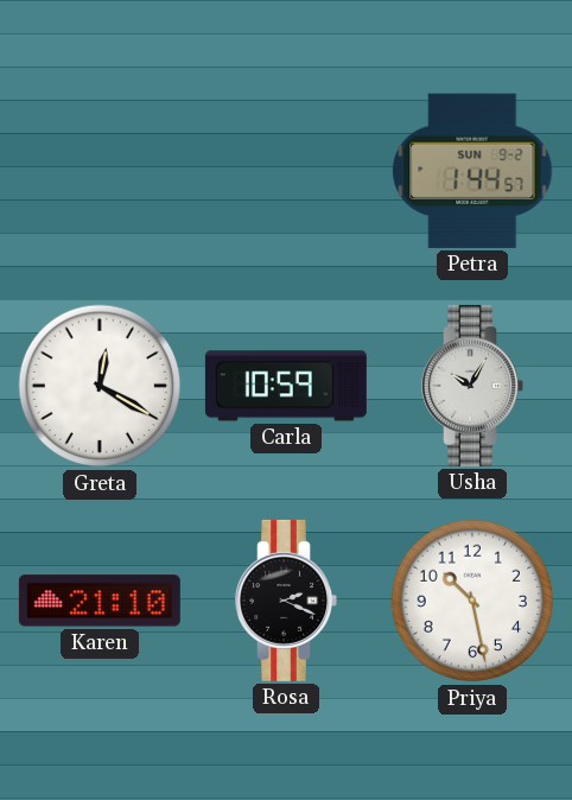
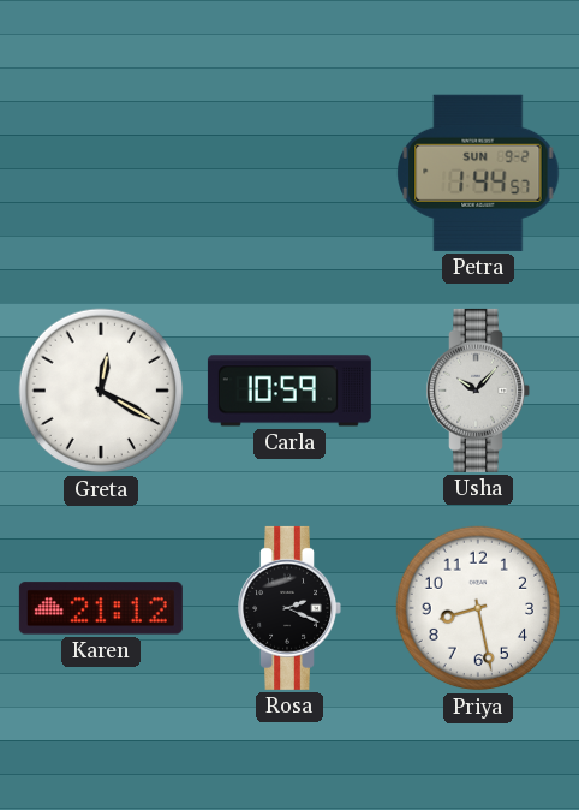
Usha: 10:05 -> 10:07
Karen: 21:10 -> 21:12
Priya: 10:28 -> 8:28
